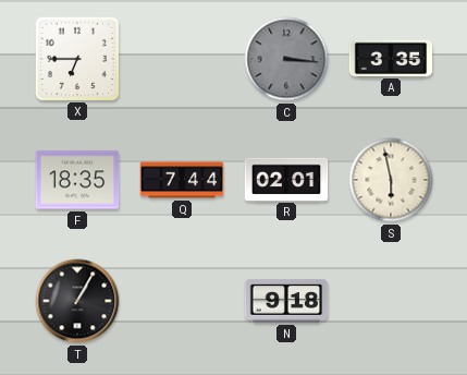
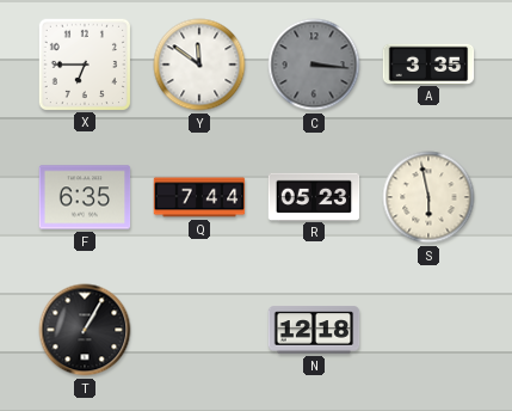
Y: none -> 11:51
F: 18:35 -> 6:35
R: 02:01 -> 05:23
N: 9:18 -> 12:18
